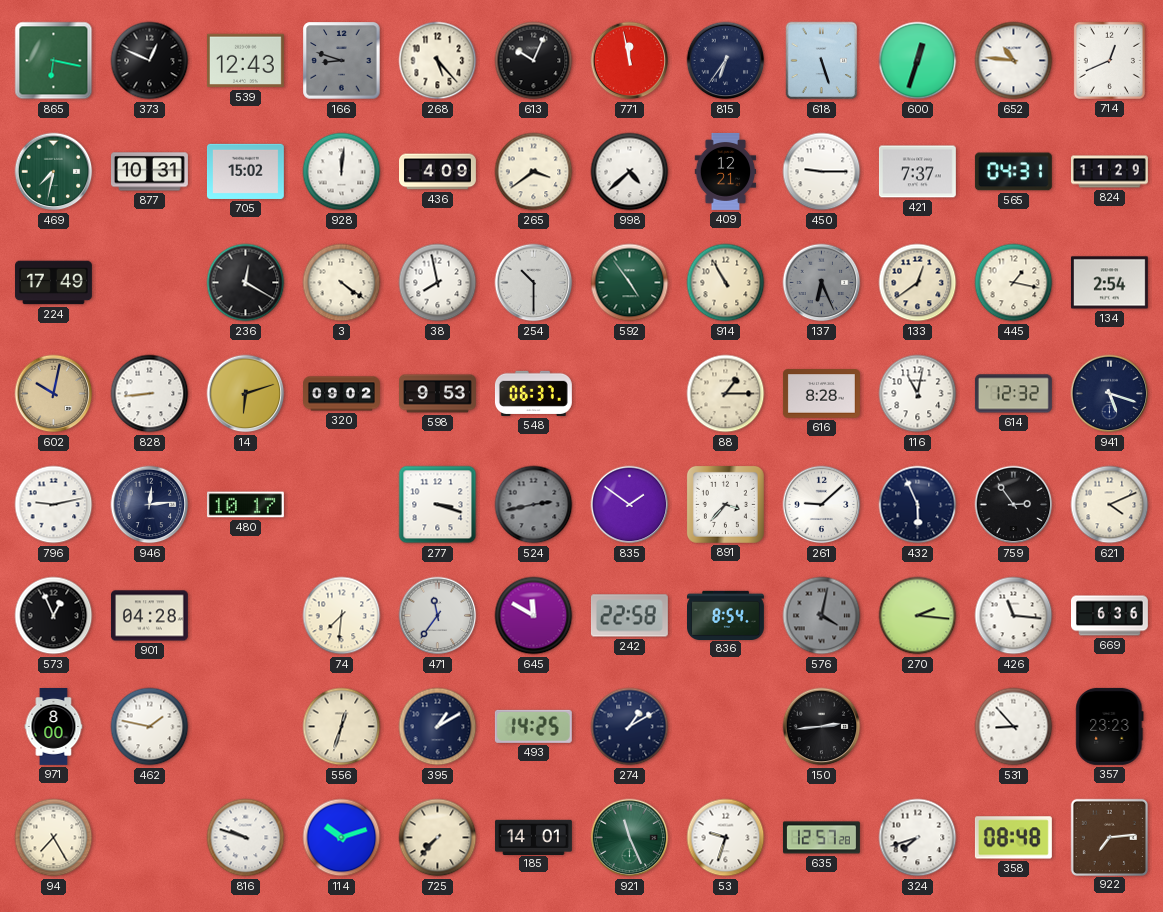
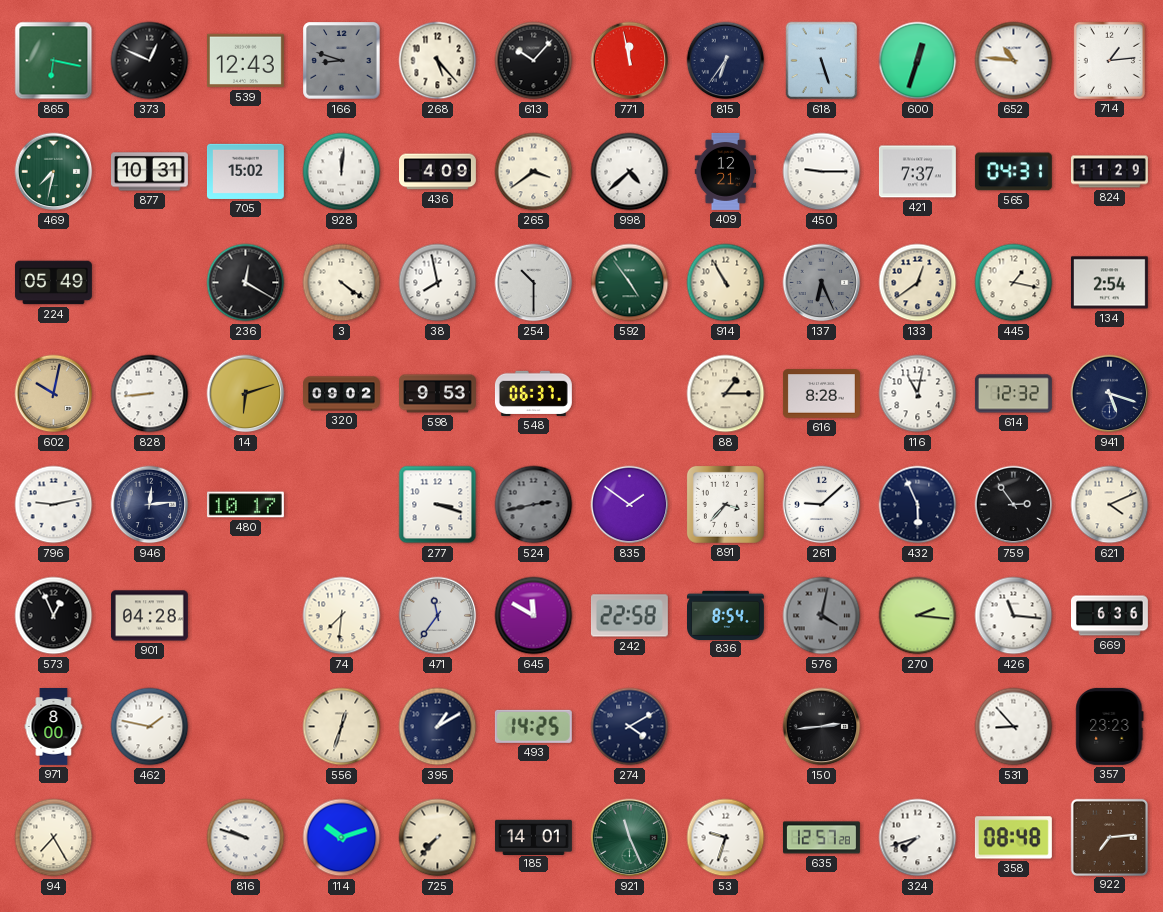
613: 10:04 -> 10:07
714: 12:41 -> 1:14
224: 17:49 -> 05:49
274: 1:10 -> 4:10
